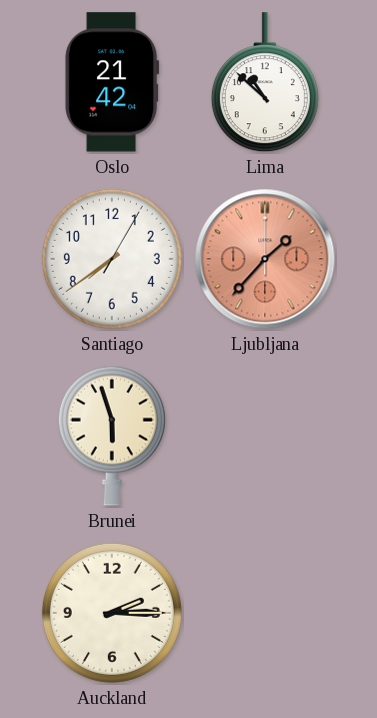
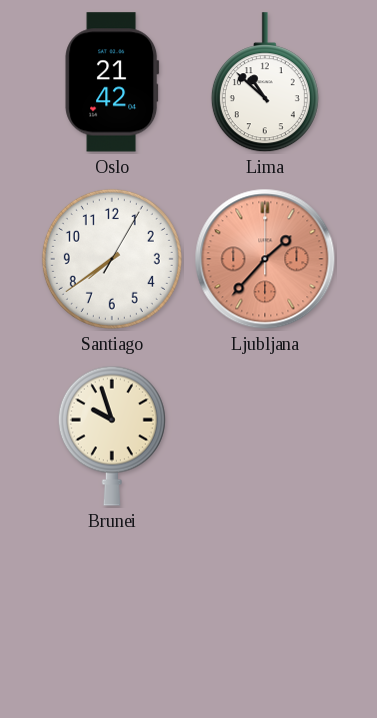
Brunei: 5:57 -> 9:57
Auckland: 2:15 -> none
